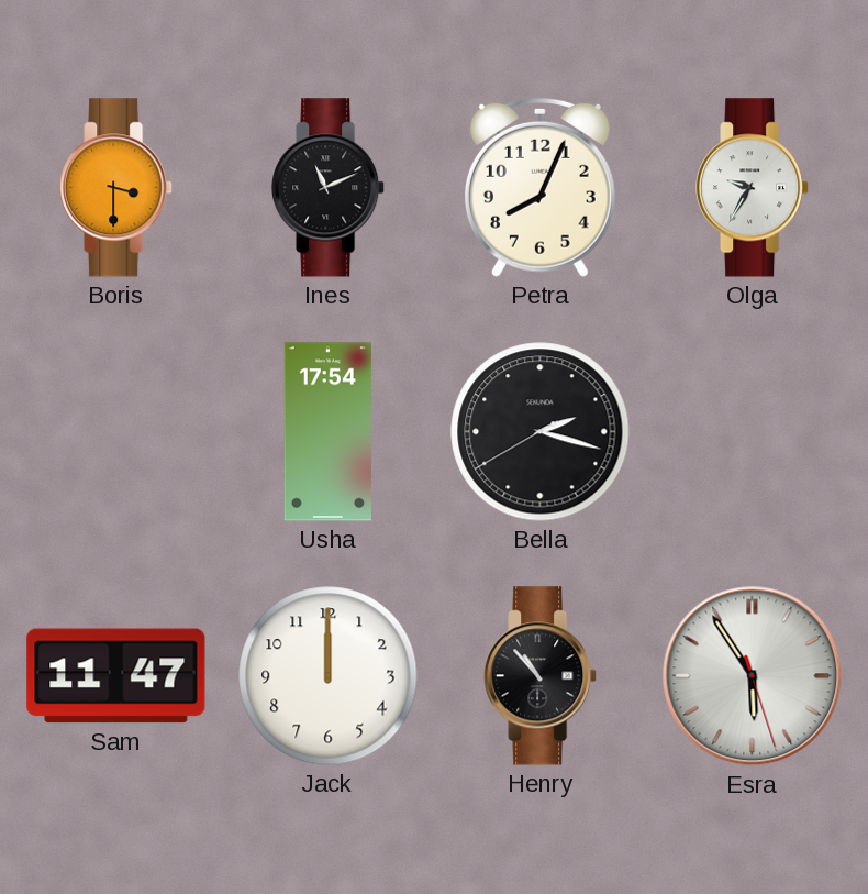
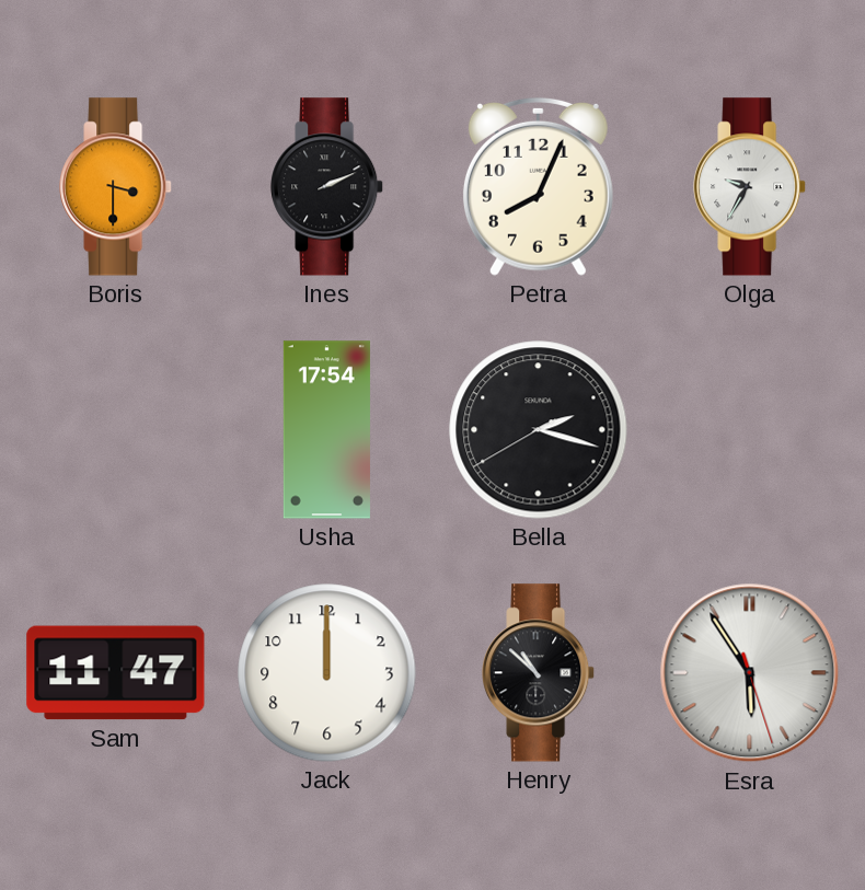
Ines: 11:11 -> 2:11
Henry: 10:53 -> 10:52
